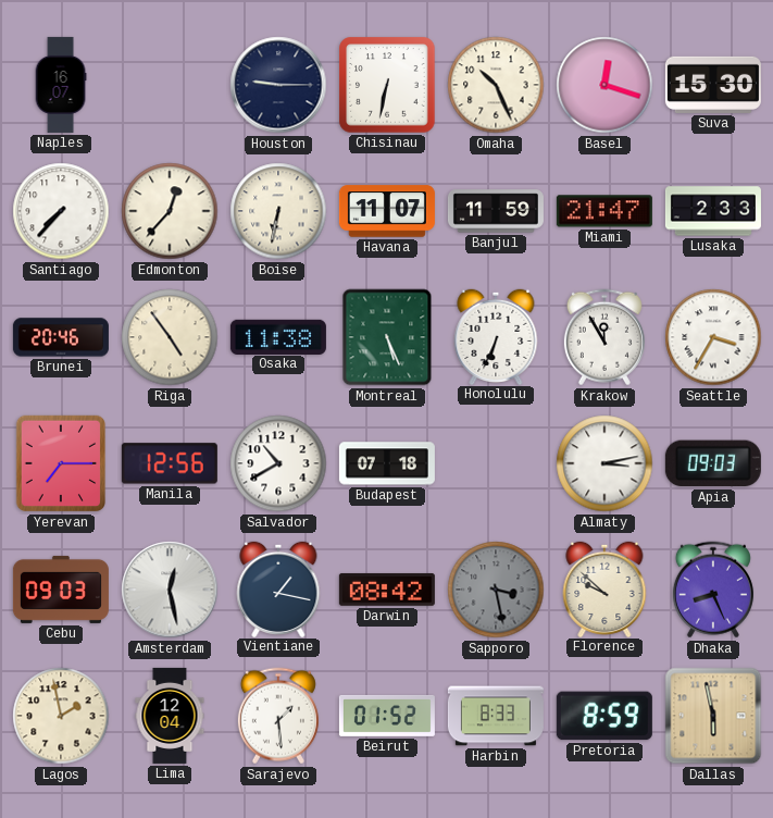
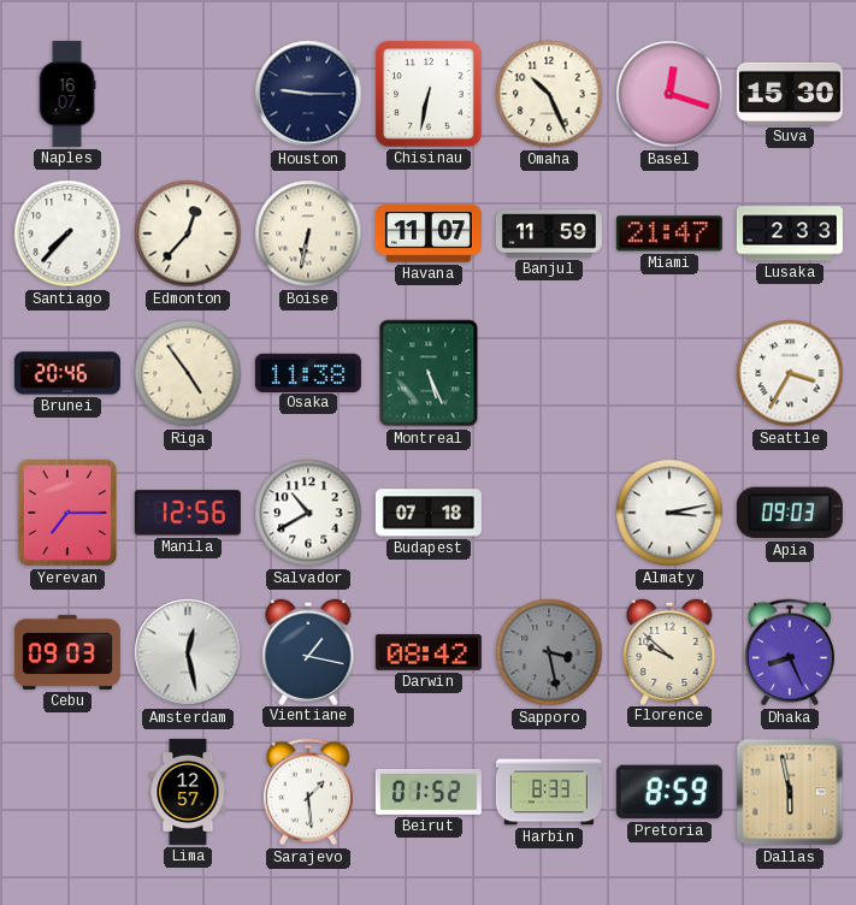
Honolulu: 6:34 -> none
Krakow: 11:55 -> none
Lagos: 1:58 -> none
Lima: 12:04 -> 12:57
